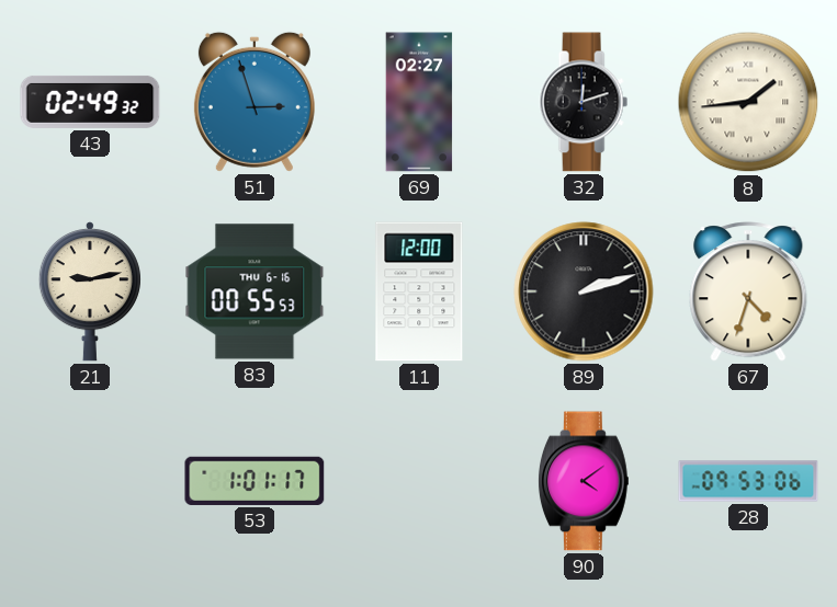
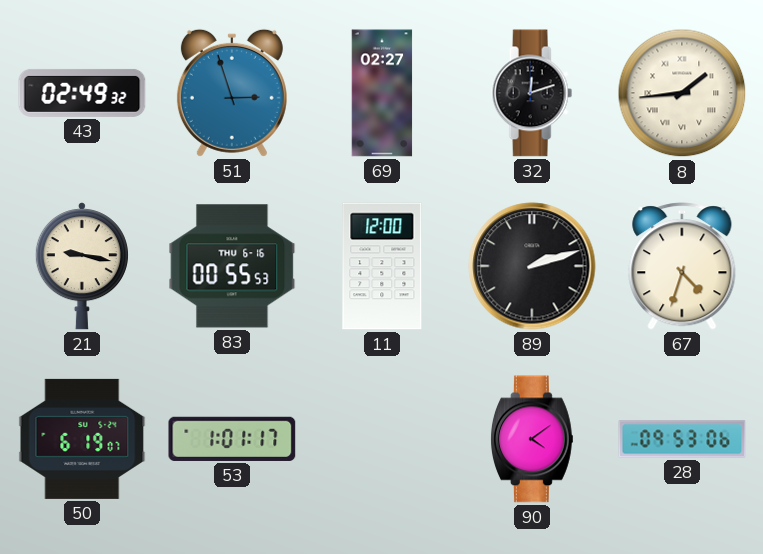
21: 9:13 -> 9:17
50: none -> 6:19
